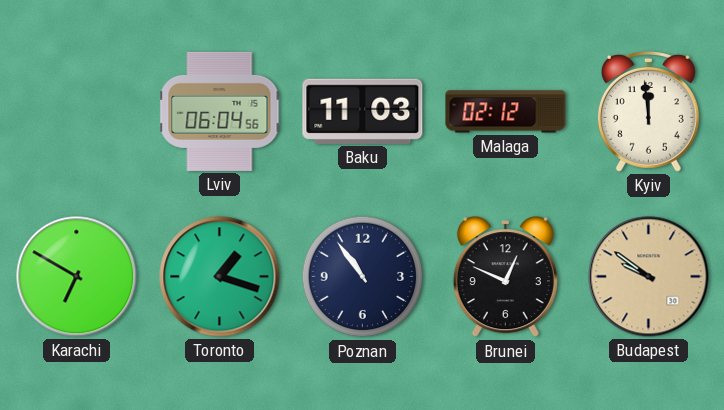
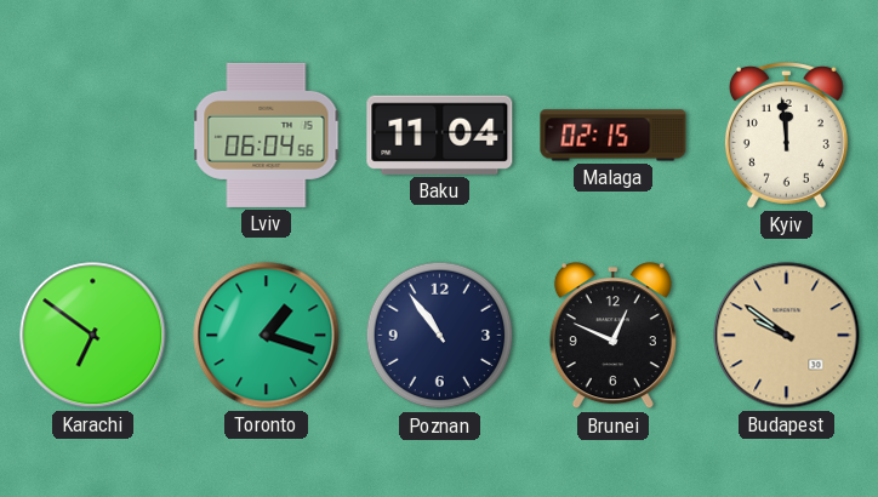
Baku: 11:03 -> 11:04
Malaga: 02:12 -> 02:15
Karachi: 6:50 -> 6:51
